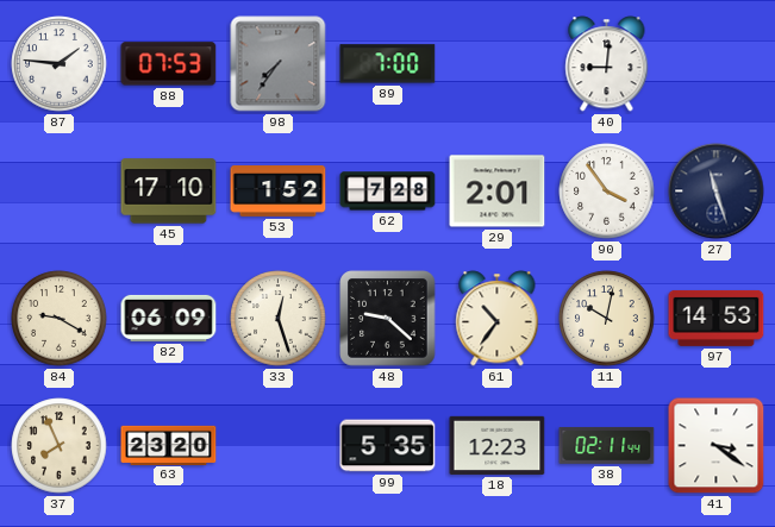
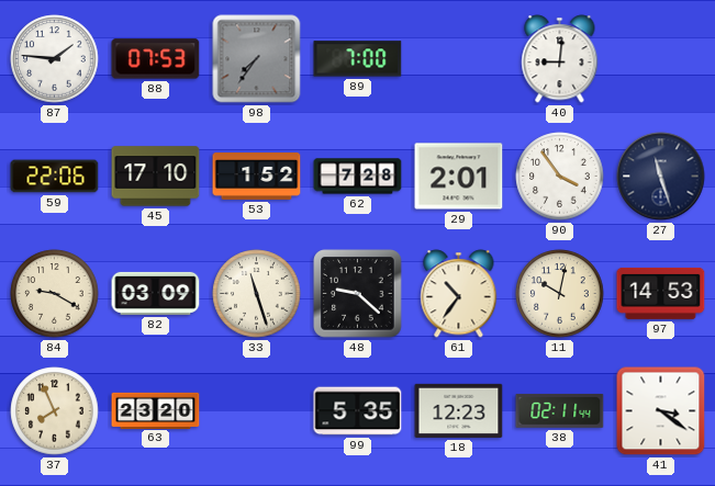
59: none -> 22:06
82: 06:09 -> 03:09
33: 12:27 -> 11:27
